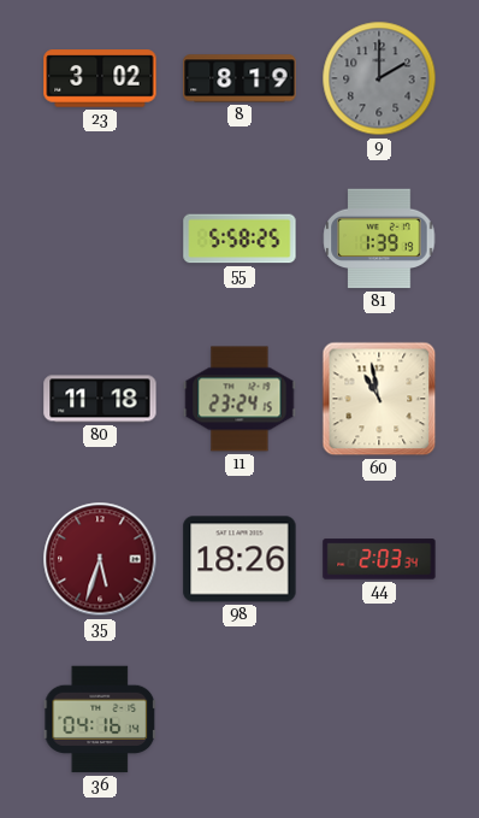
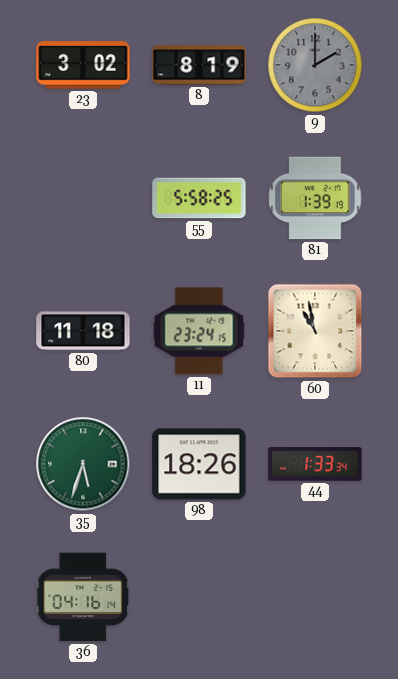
35 dial: burgundy -> green
44: 2:03 -> 1:33
